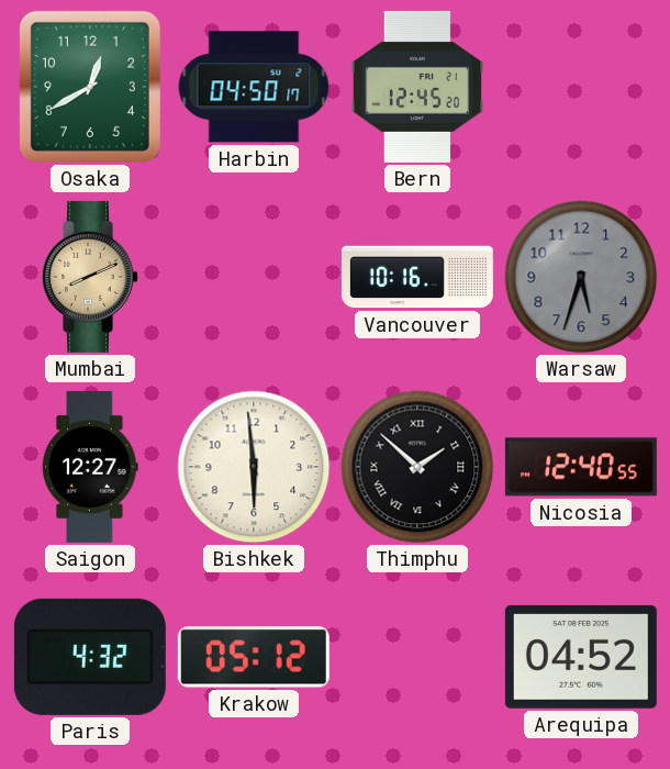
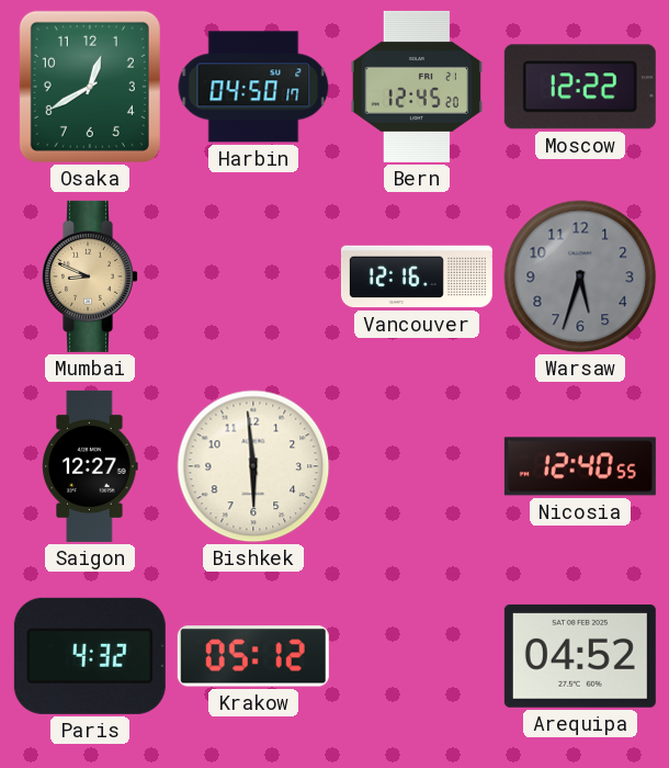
Moscow: none -> 12:22
Mumbai: 8:11 -> 8:49
Vancouver: 10:16 -> 12:16
Thimphu: 1:52 -> none
